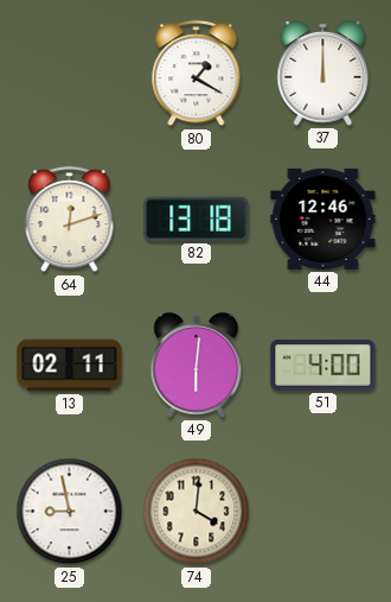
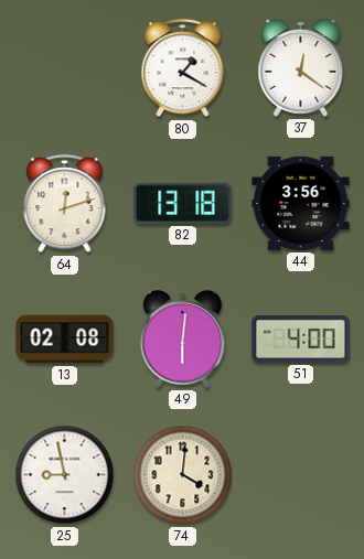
37: 12:00 -> 12:21
44: 12:46 -> 3:56
13: 02:11 -> 02:08
